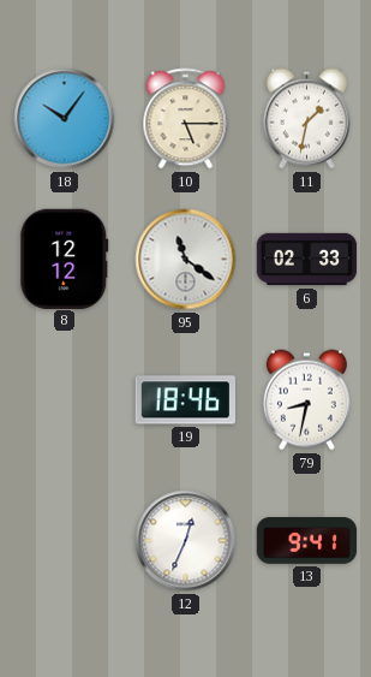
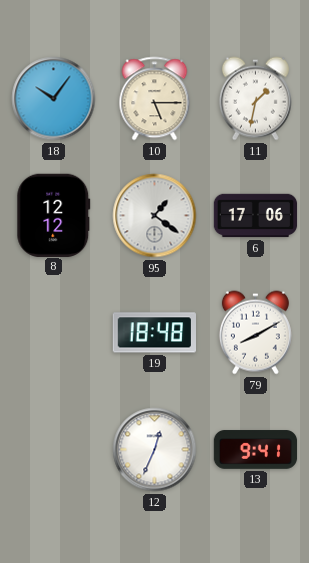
95: 11:21 -> 1:21
6: 02:33 -> 17:06
19: 18:46 -> 18:48
79: 8:32 -> 8:10
